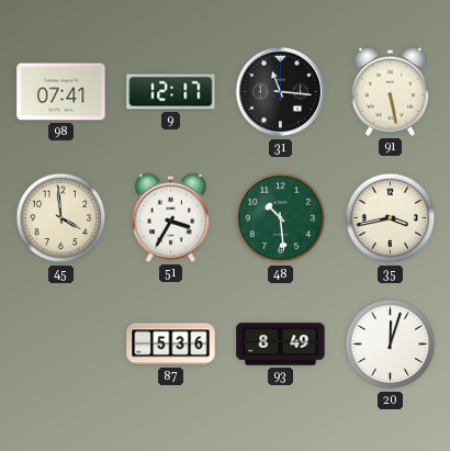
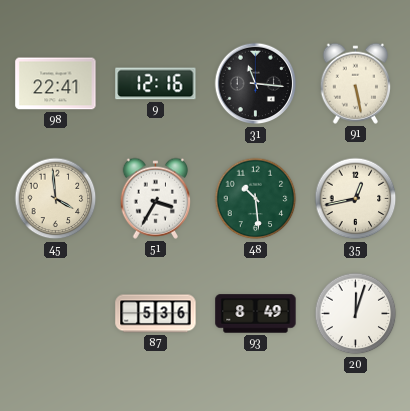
98: 07:41 -> 22:41
9: 12:17 -> 12:16
35: 3:43 -> 12:43
